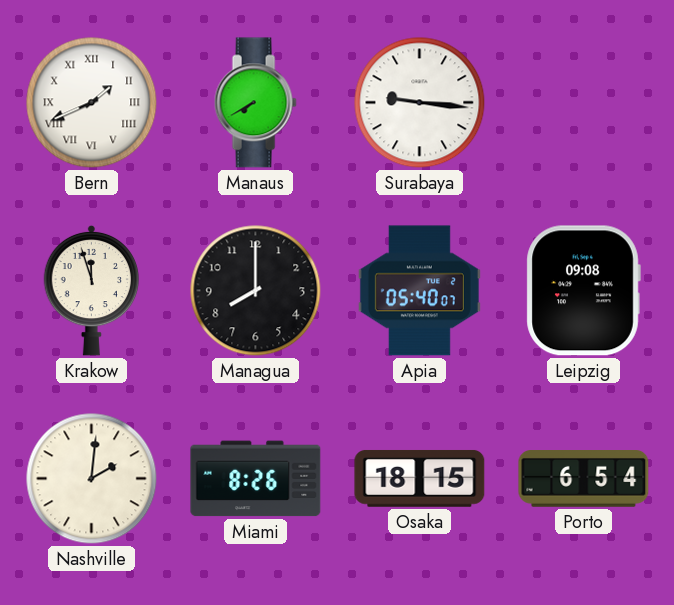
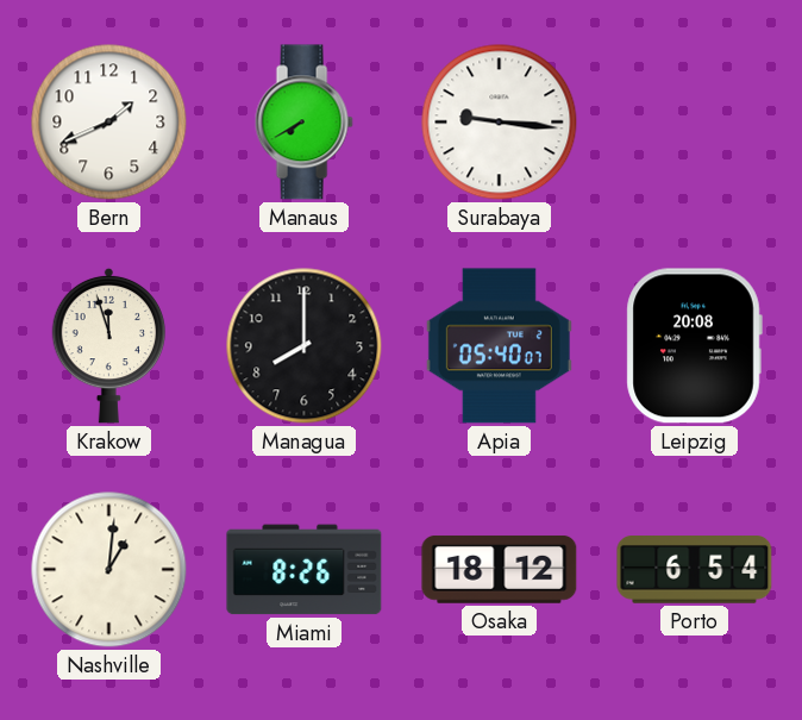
Bern numerals: Roman -> Arabic
Leipzig: 09:08 -> 20:08
Nashville: 2:01 -> 1:01
Osaka: 18:15 -> 18:12
